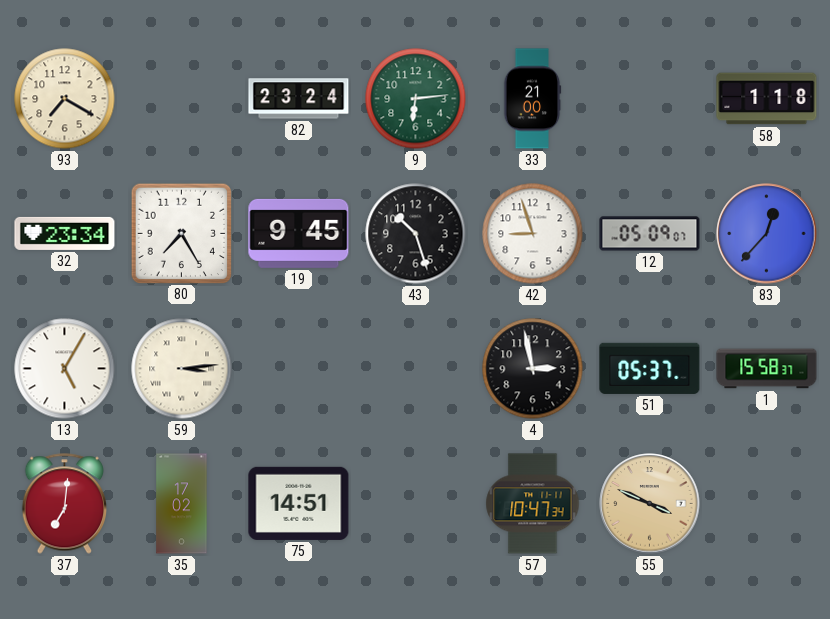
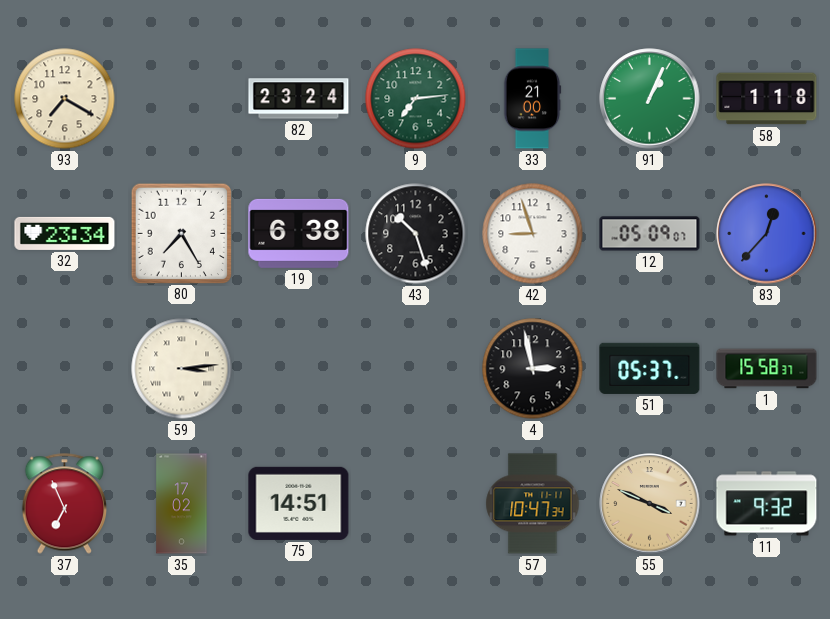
9: 6:14 -> 7:14
91: none -> 1:04
19: 9:45 -> 6:38
13: 5:05 -> none
37: 7:01 -> 6:56
11: none -> 9:32
